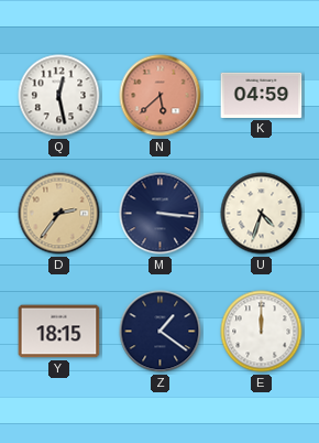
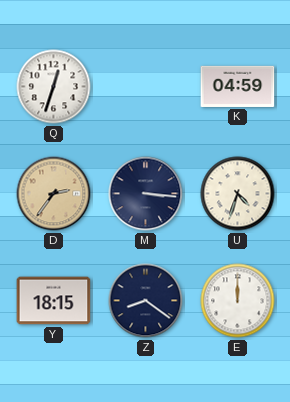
Q: 12:28 -> 12:33
N: 5:38 -> none
Z: 1:21 -> 8:21
